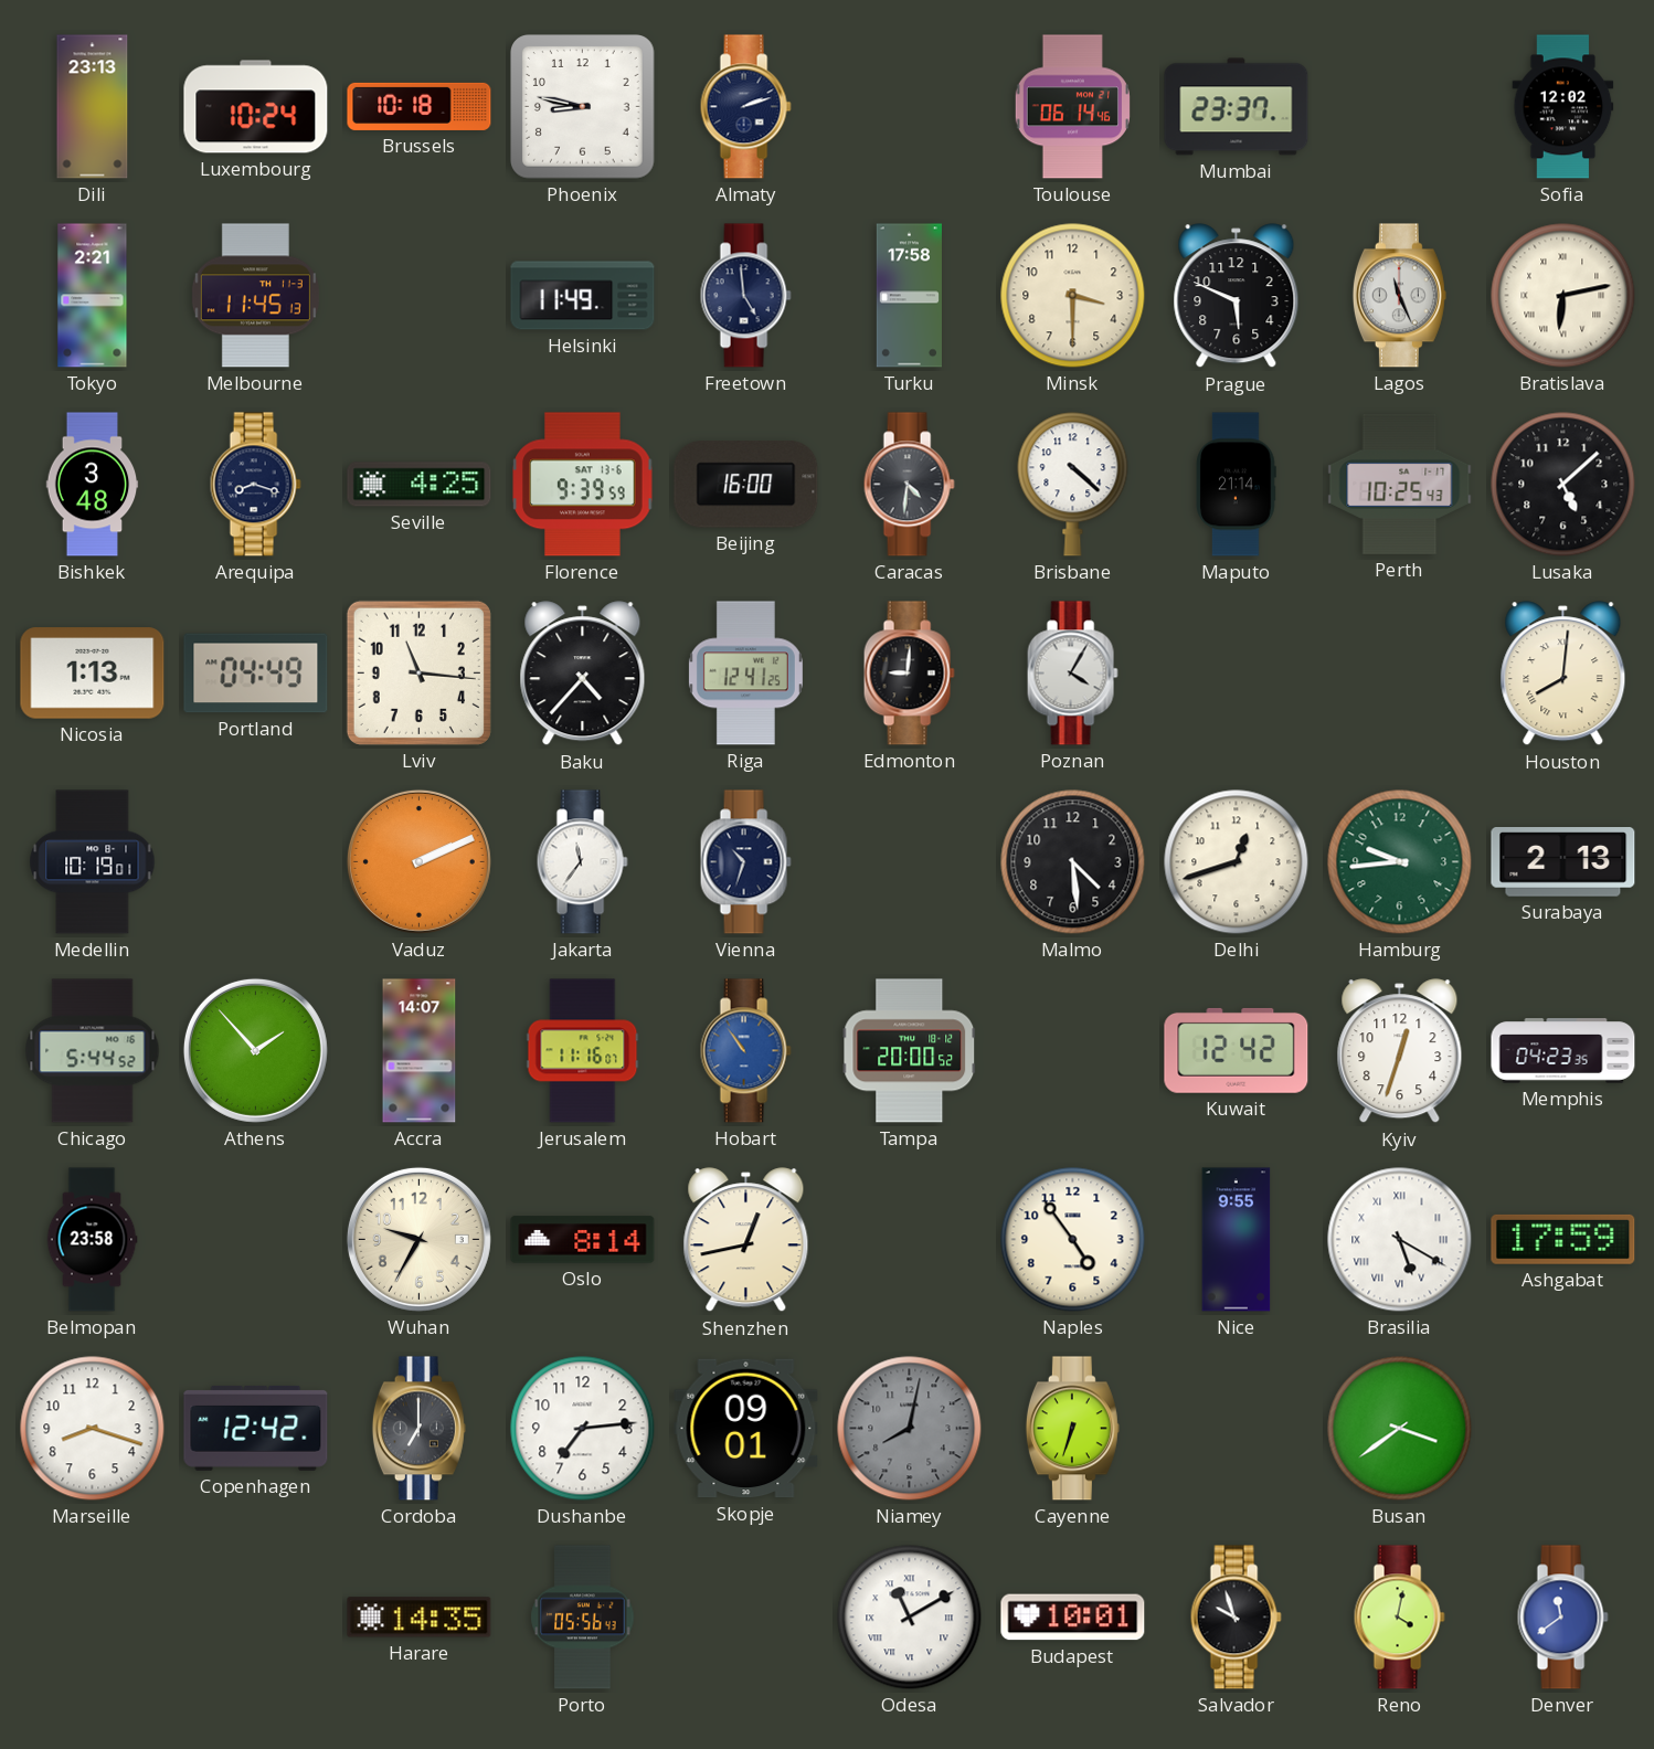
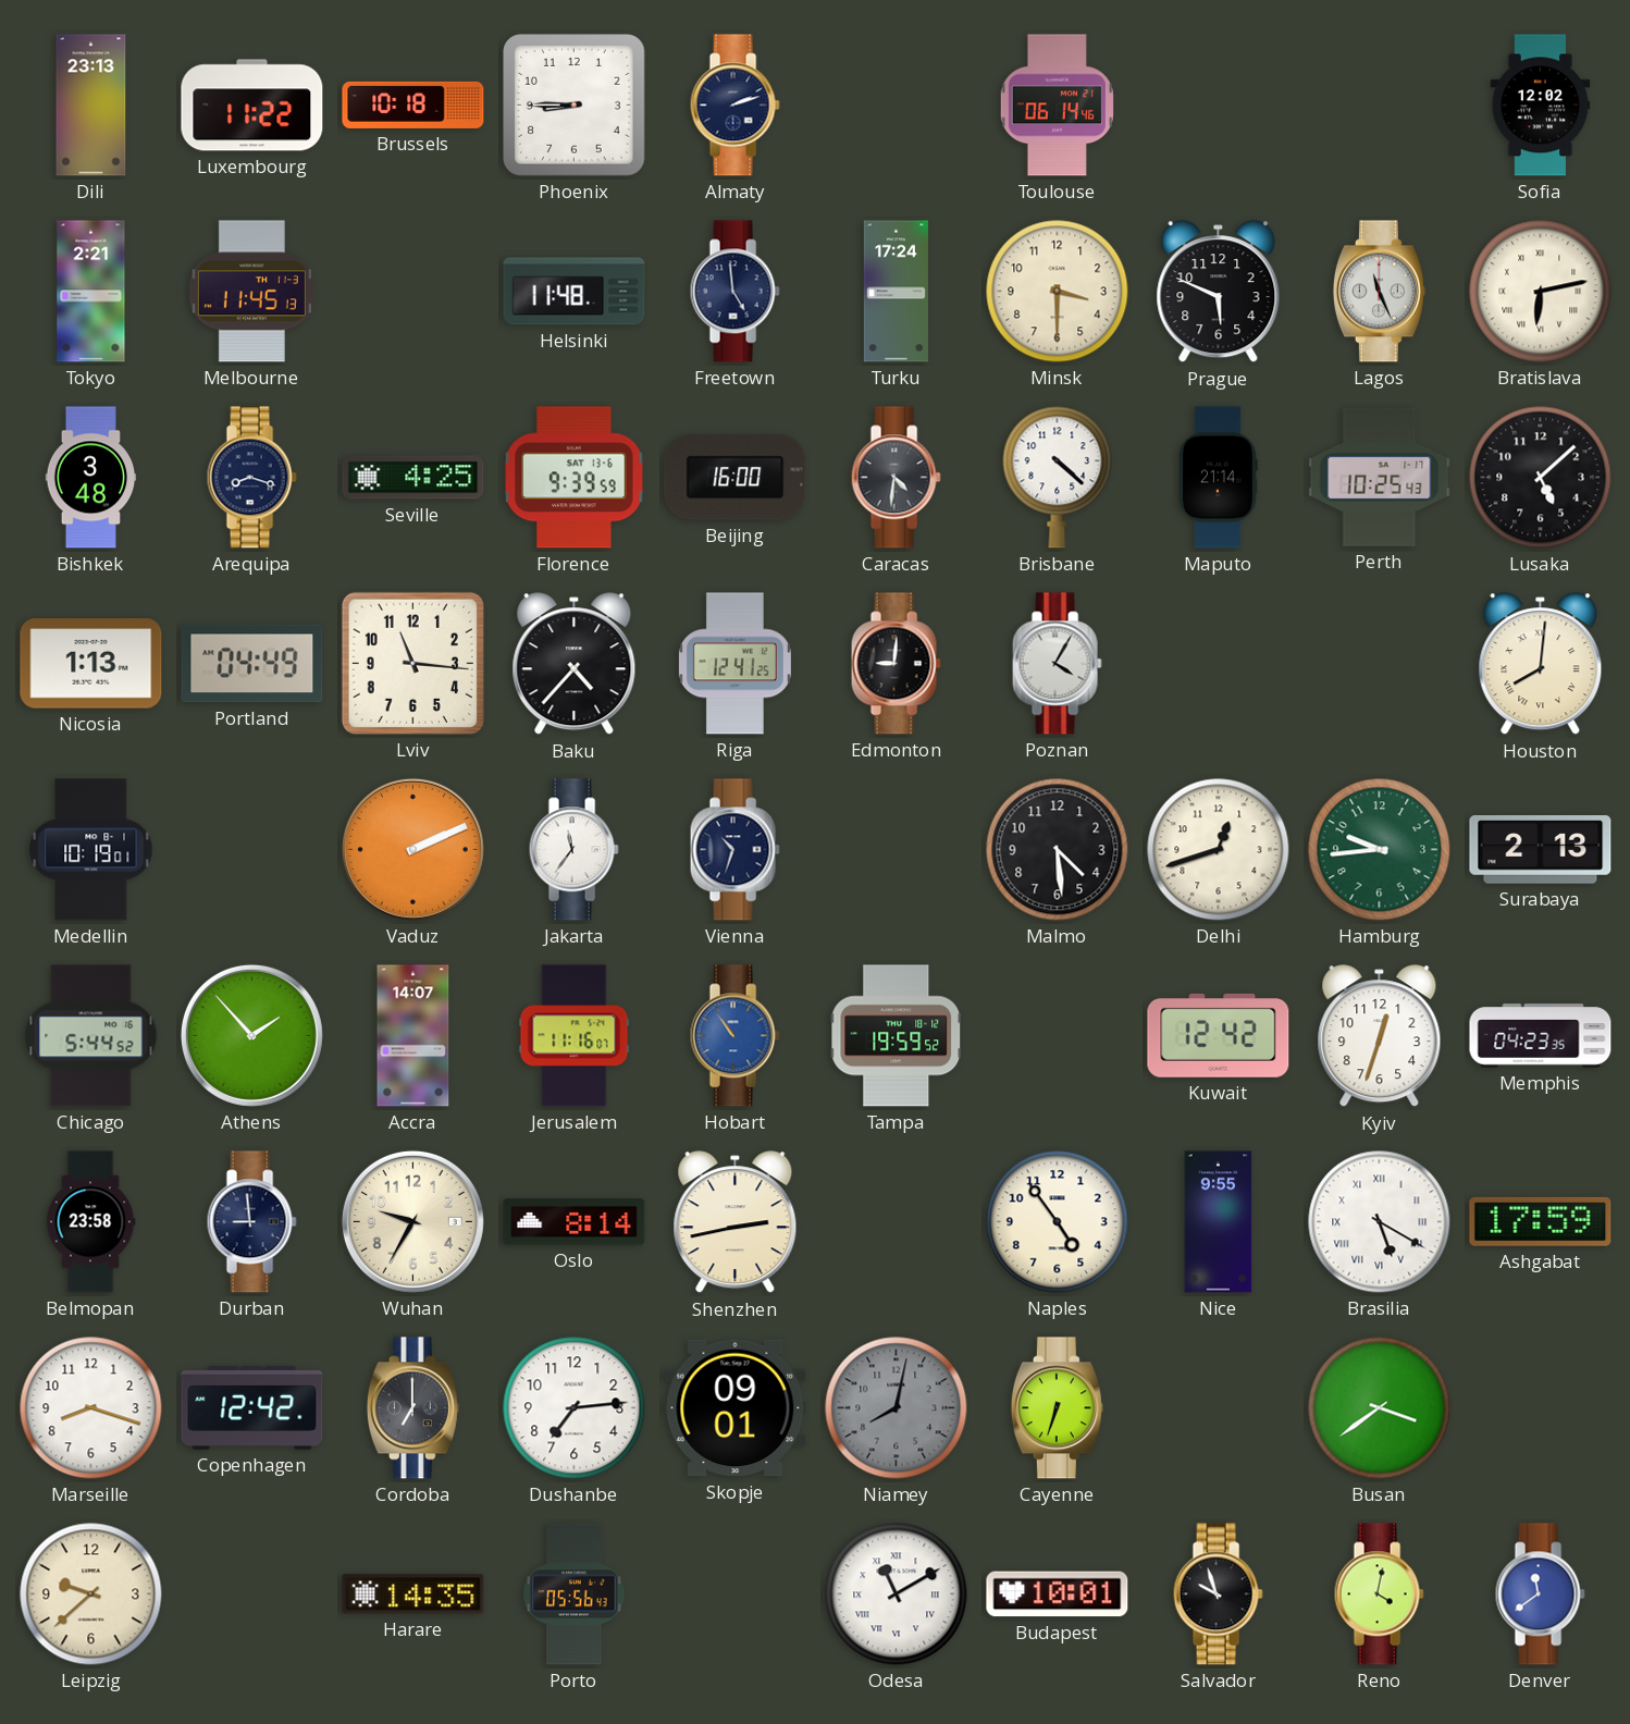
Luxembourg: 10:24 -> 11:22
Phoenix: 8:47 -> 8:45
Mumbai: 23:37 -> none
Helsinki: 11:49 -> 11:48
Turku: 17:58 -> 17:24
Tampa: 20:00 -> 19:59
Durban: none -> 8:59
Shenzhen: 12:43 -> 2:43
Leipzig: none -> 9:38
